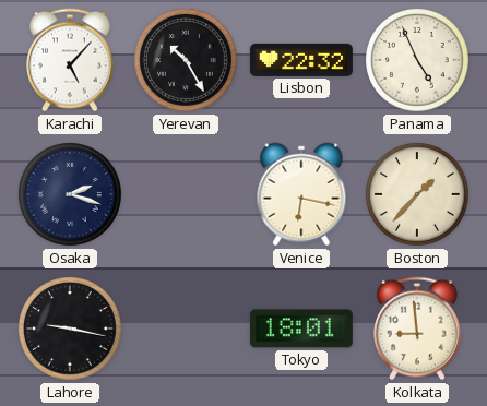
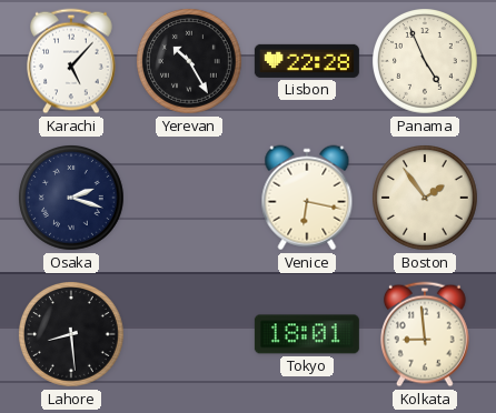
Lisbon: 22:32 -> 22:28
Boston: 1:37 -> 1:54
Lahore: 9:17 -> 8:29
